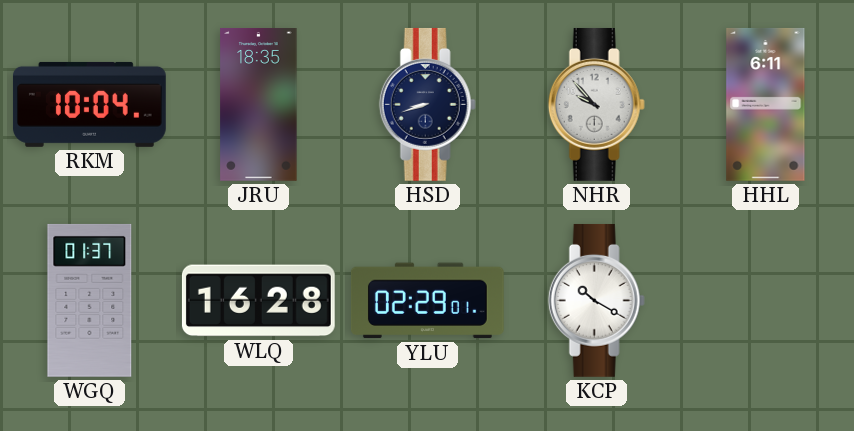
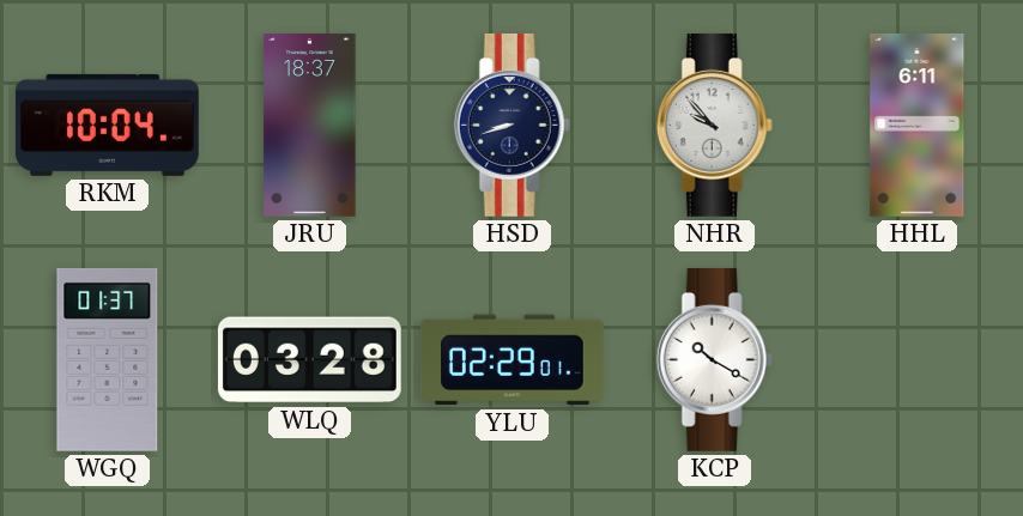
JRU: 18:35 -> 18:37
WLQ: 16:28 -> 03:28
